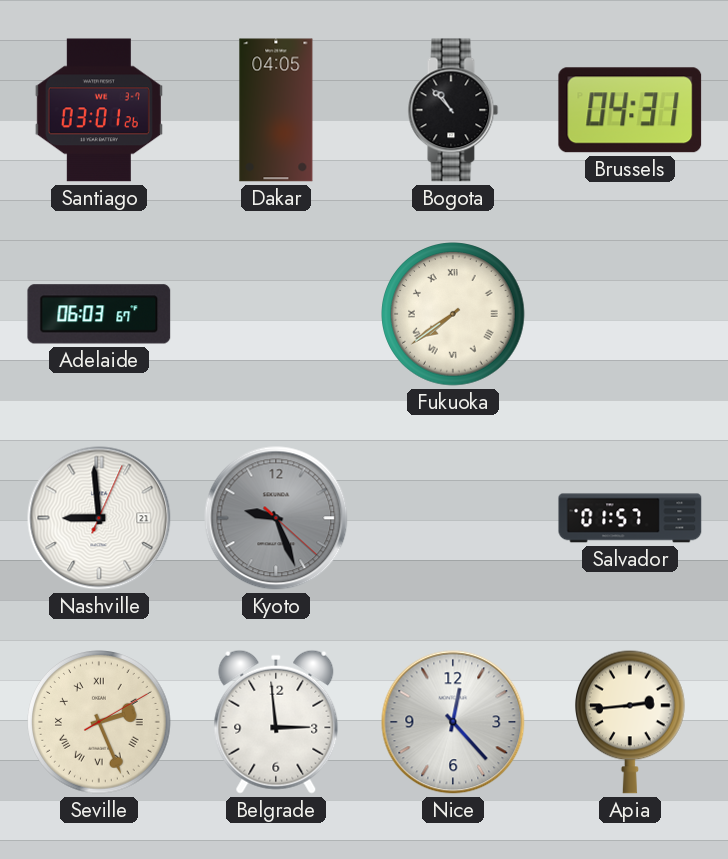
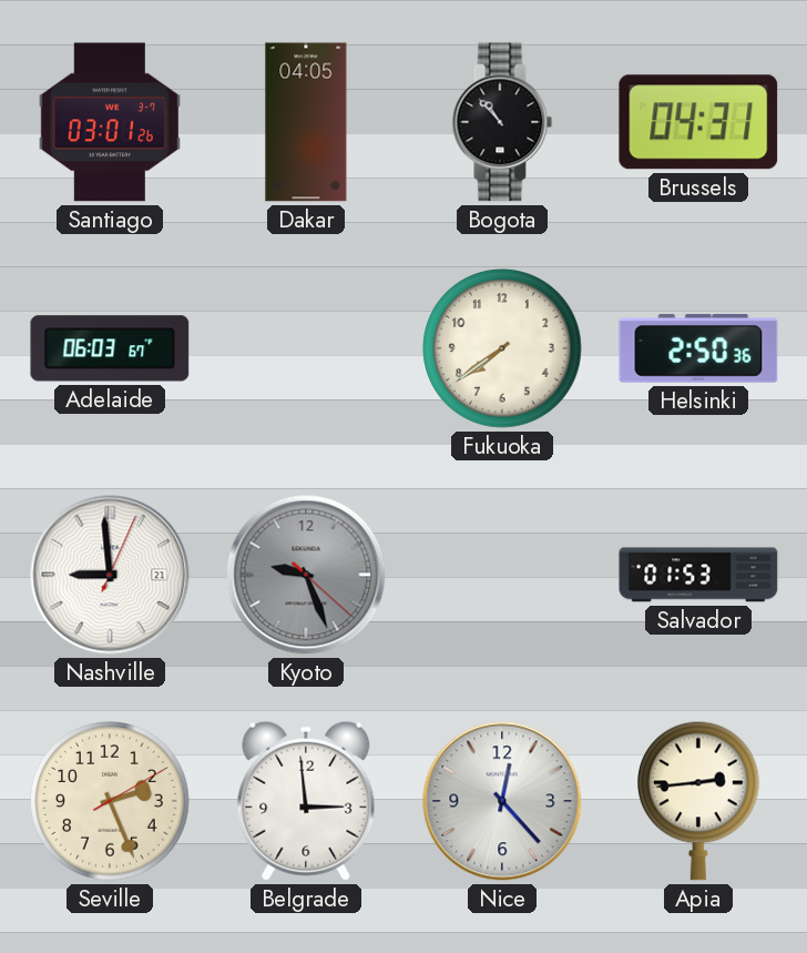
Fukuoka numerals: Roman -> Arabic
Helsinki: none -> 2:50
Salvador: 01:57 -> 01:53
Seville numerals: Roman -> Arabic
